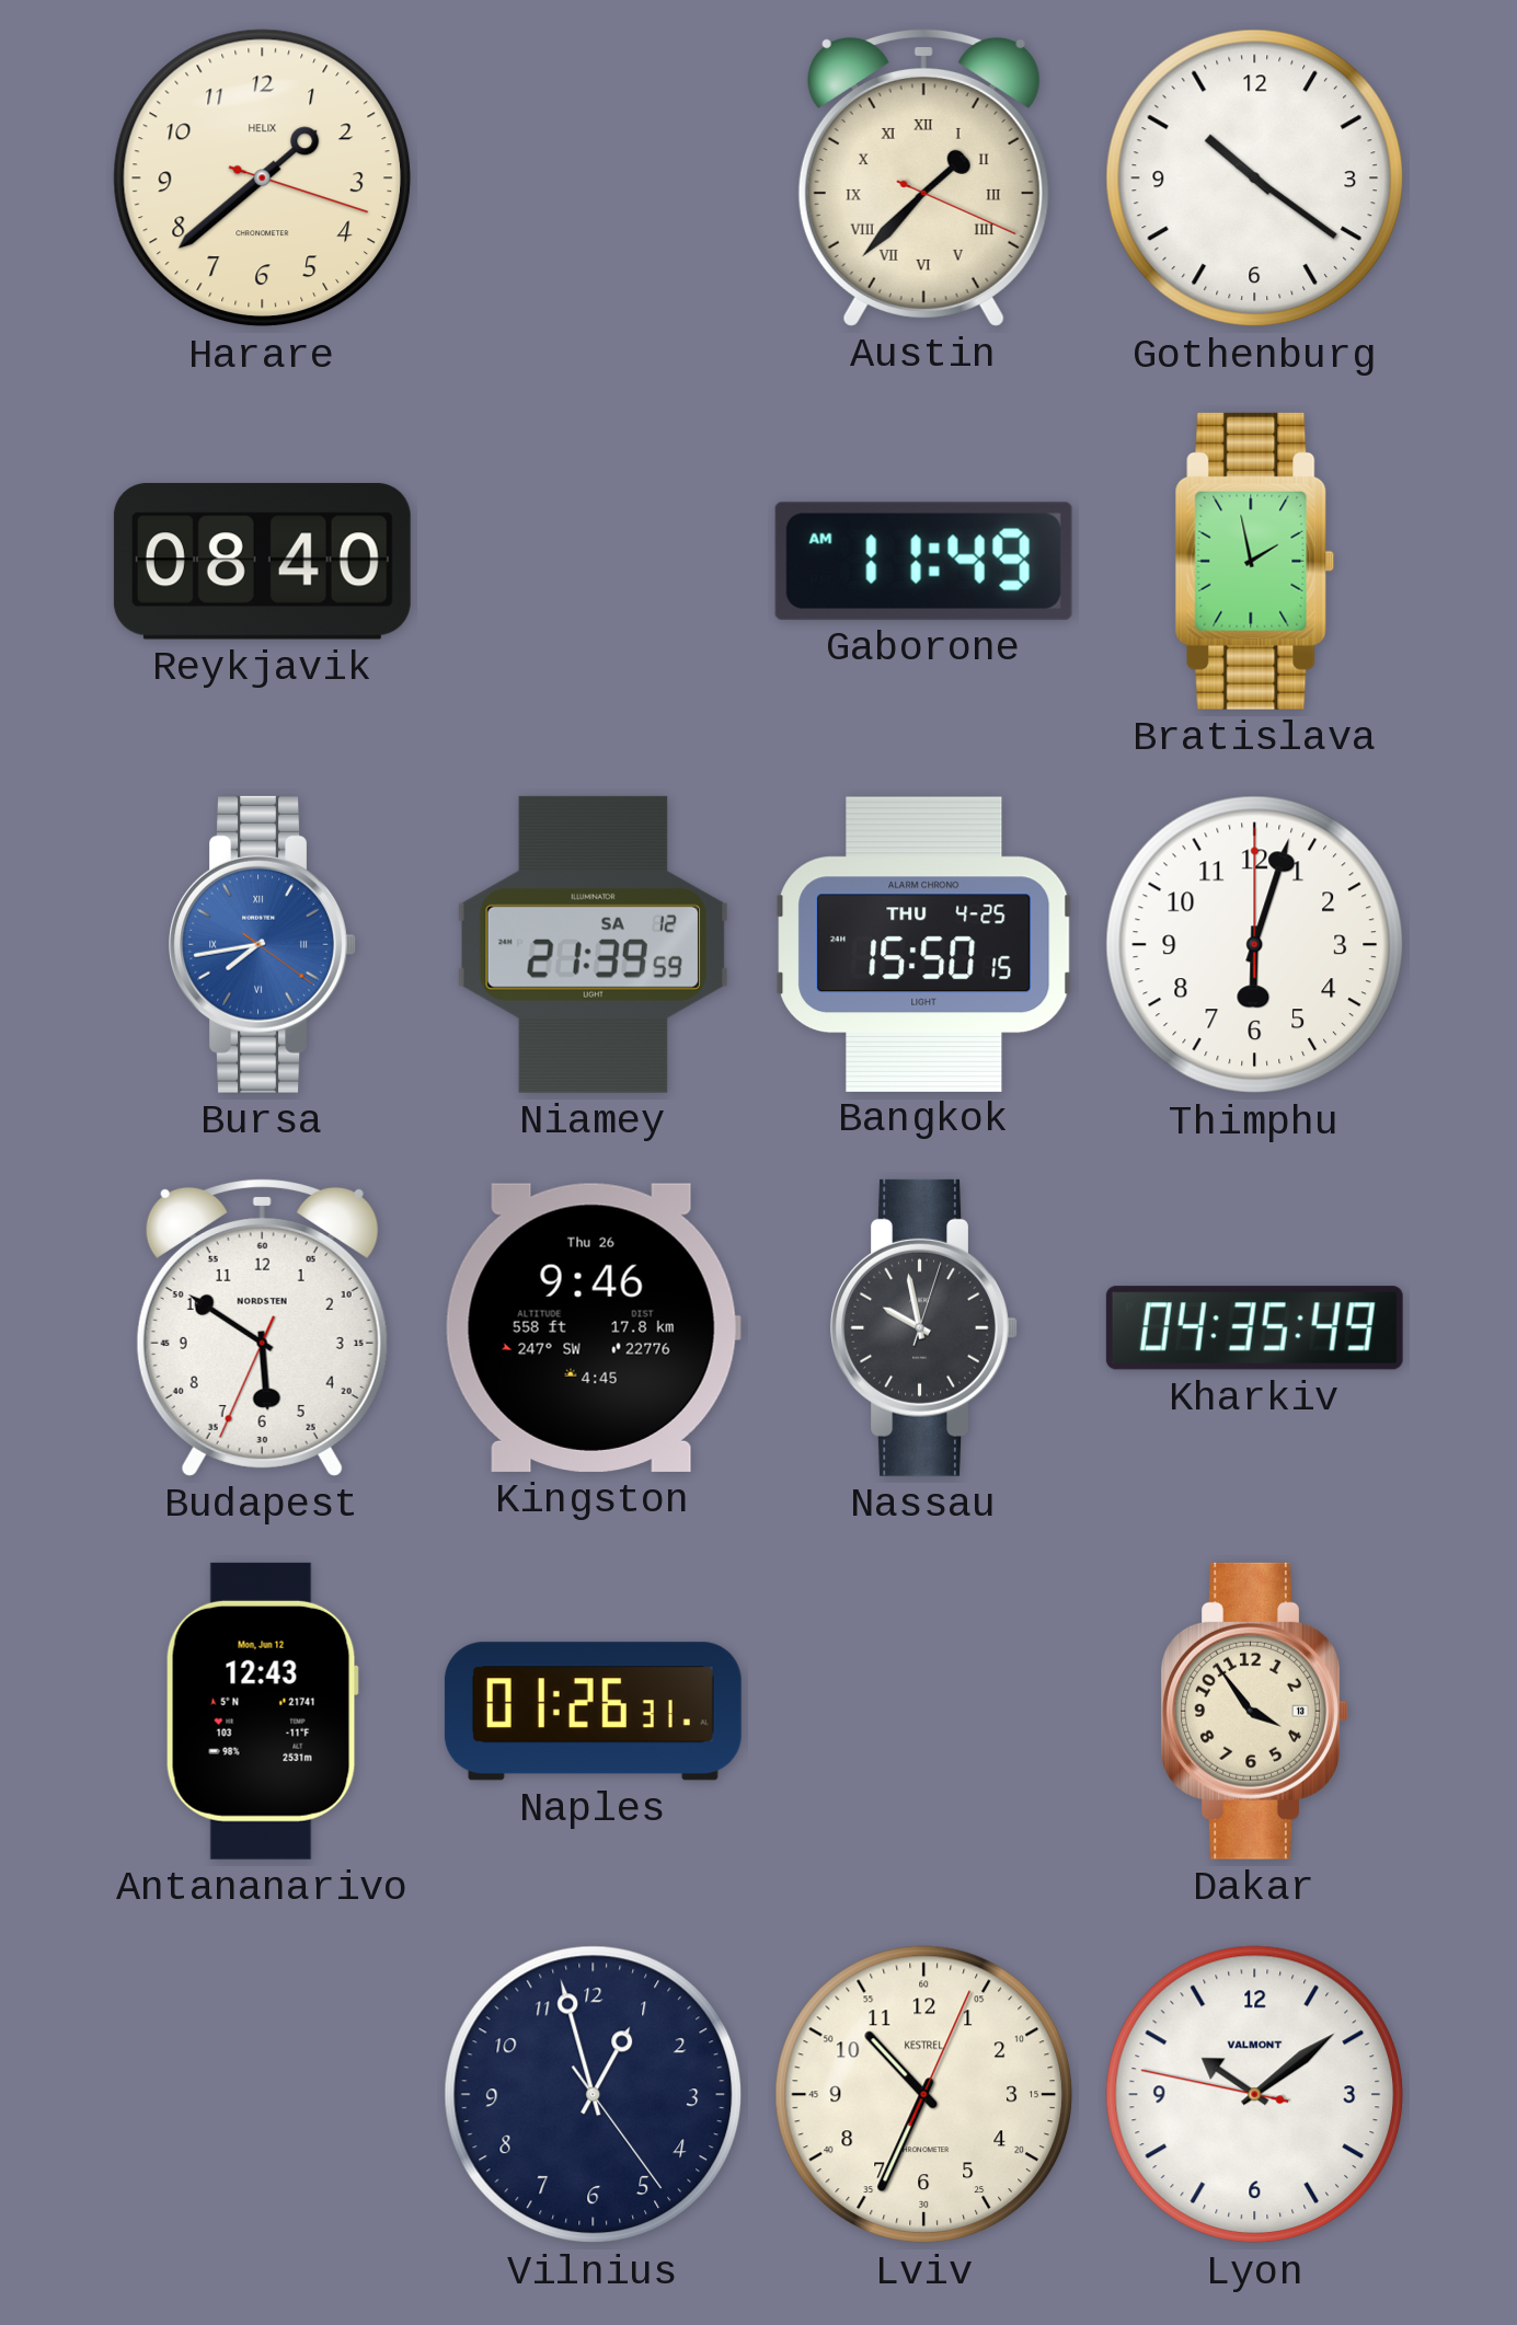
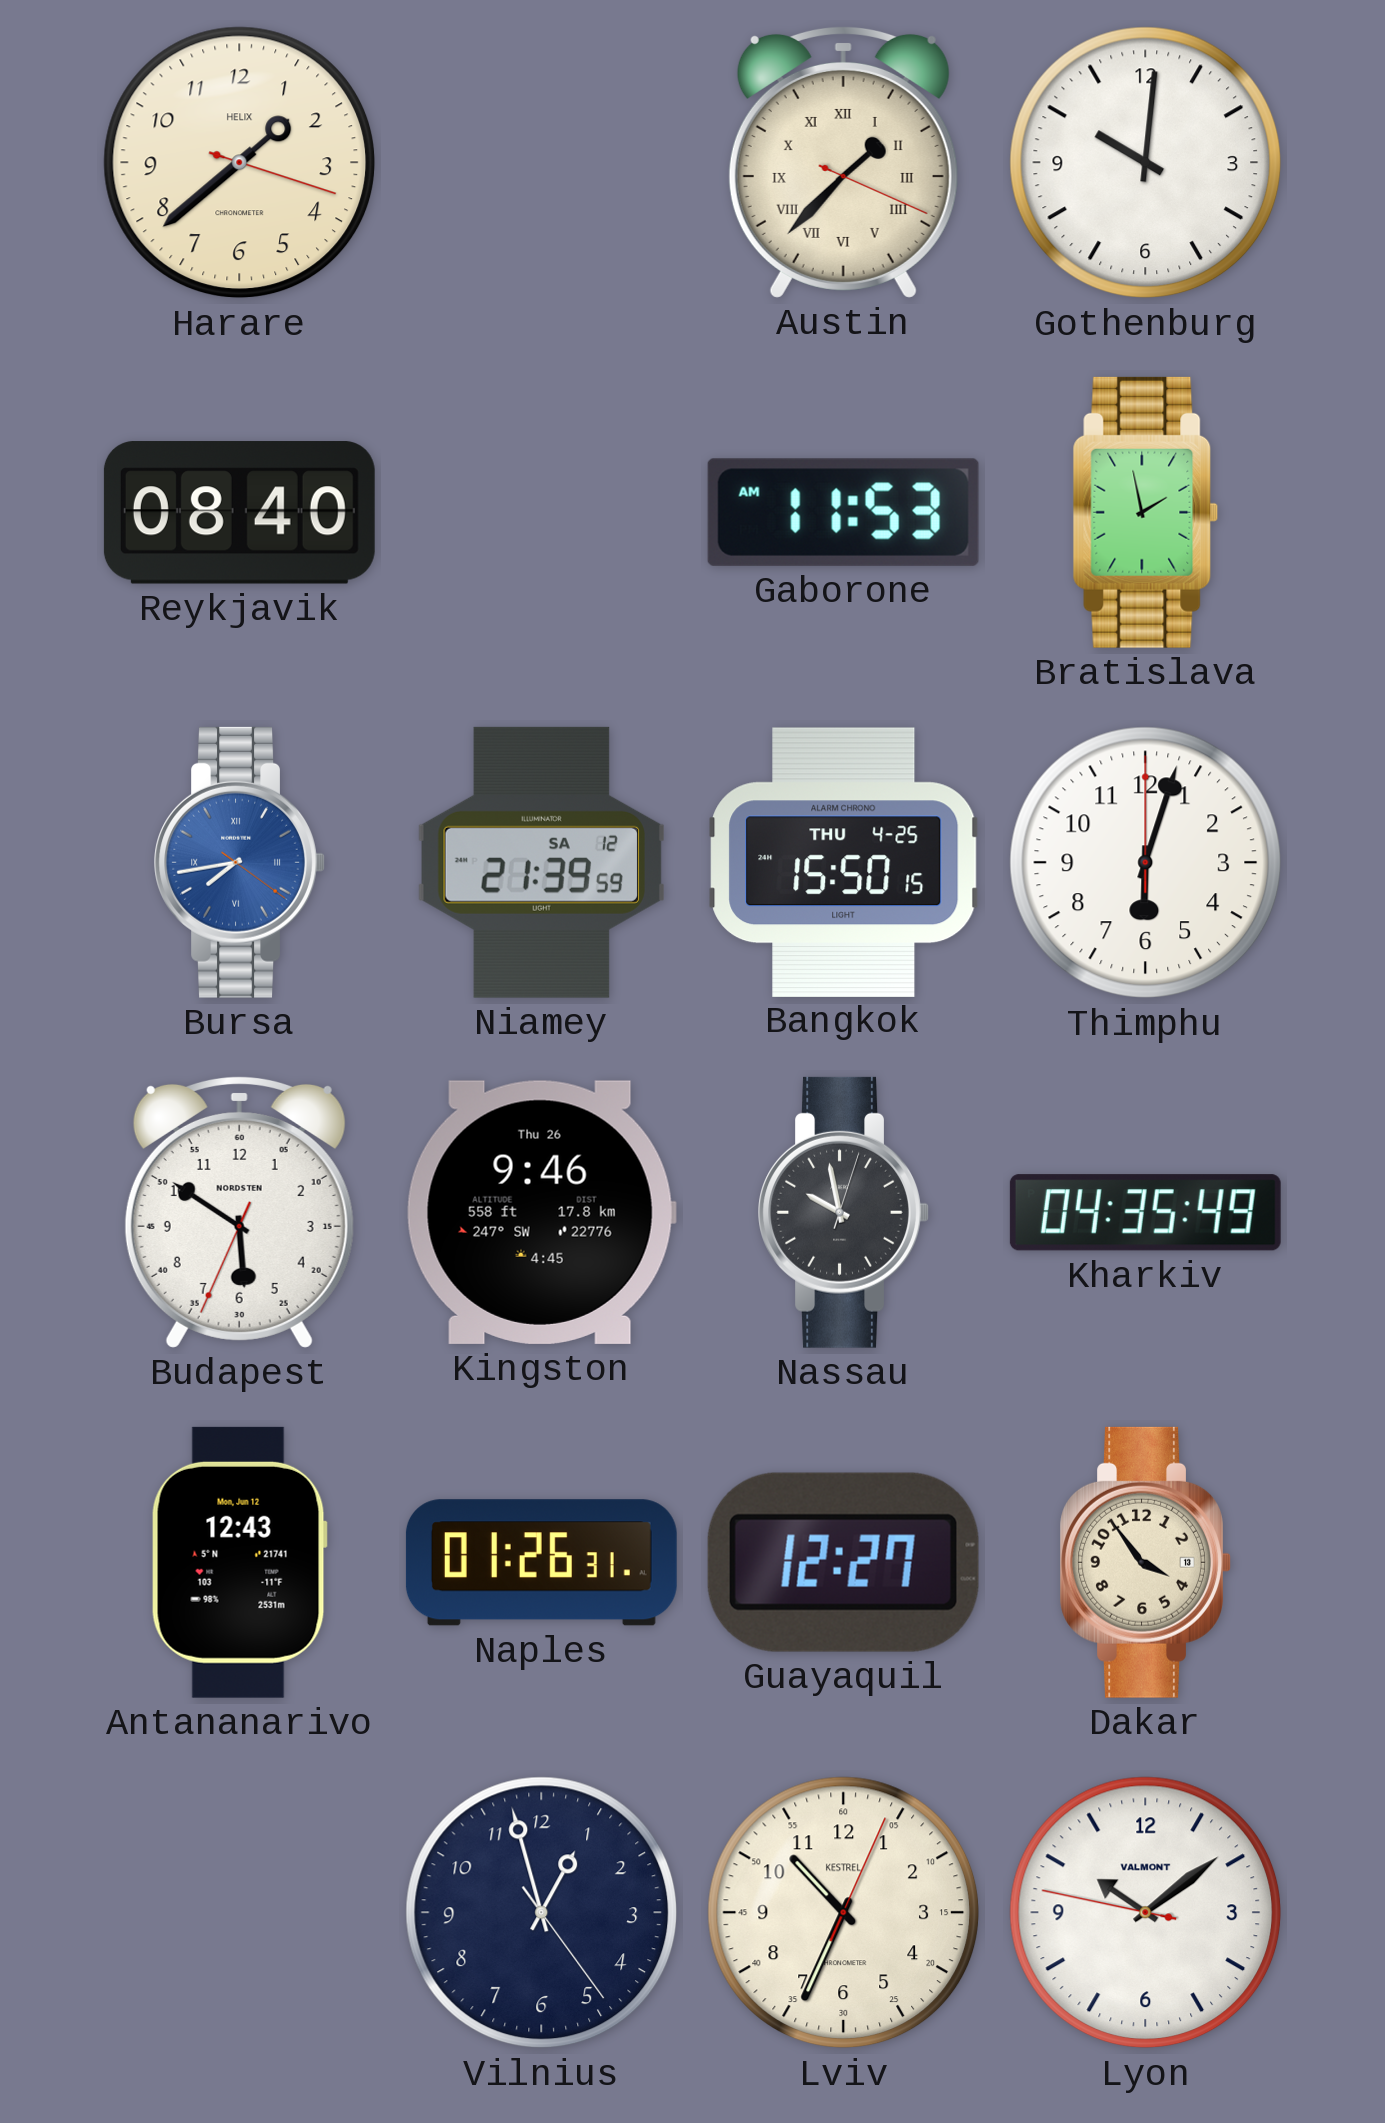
Gothenburg: 10:21 -> 10:01
Gaborone: 11:49 -> 11:53
Guayaquil: none -> 12:27
